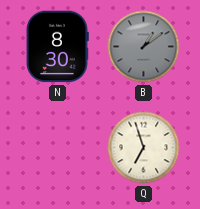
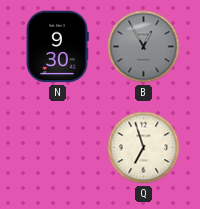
N: 8:30 -> 9:30
B: 1:09 -> 12:55
